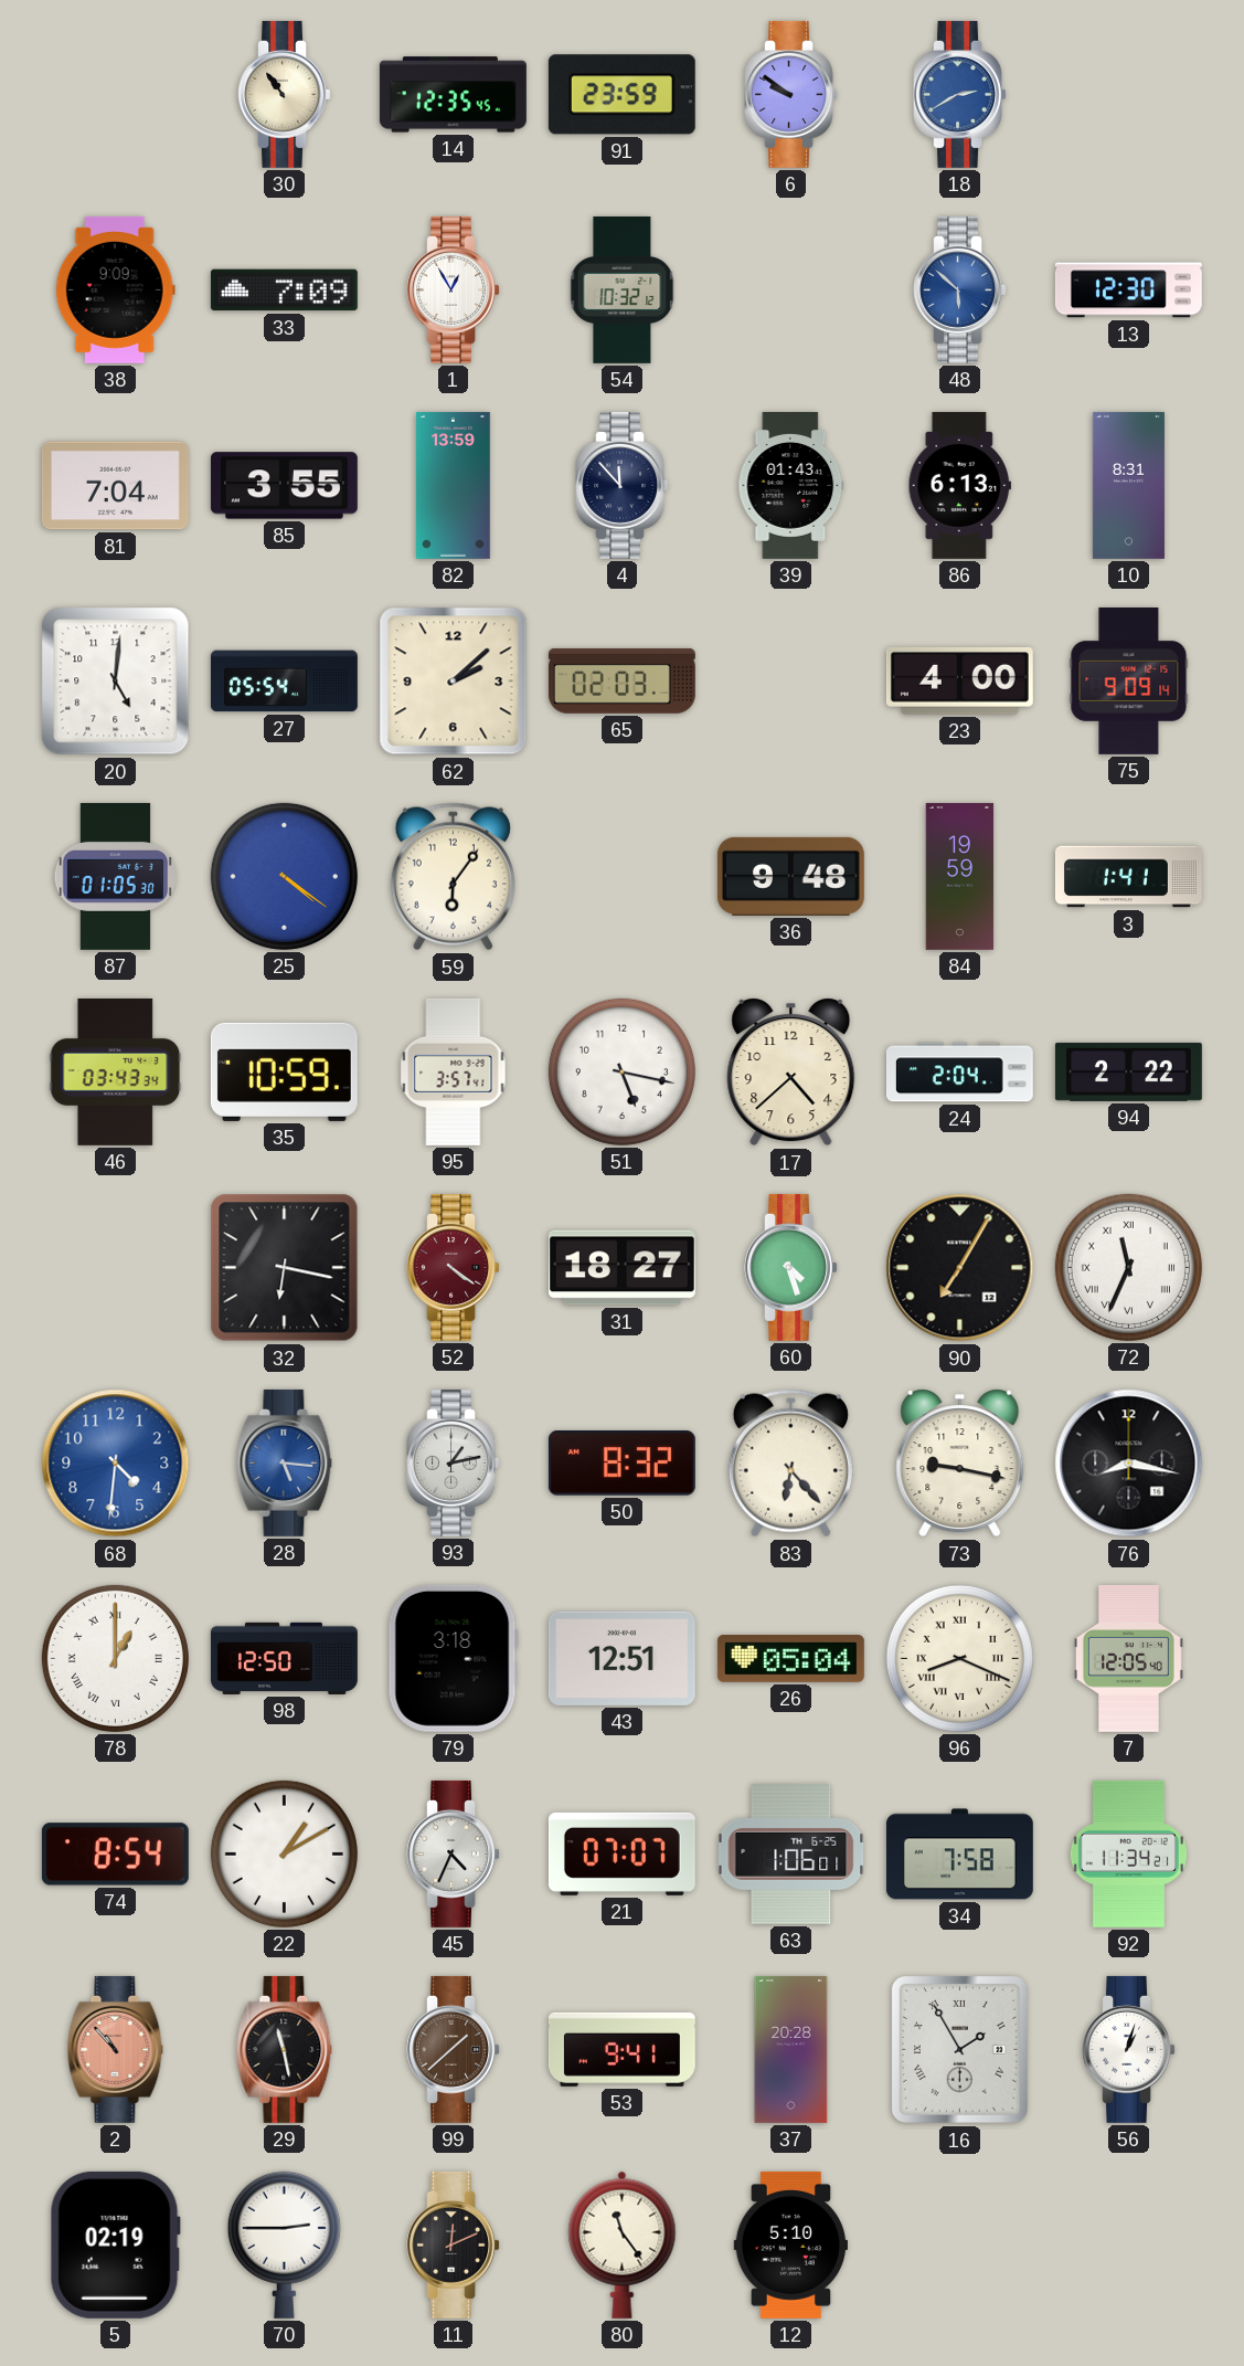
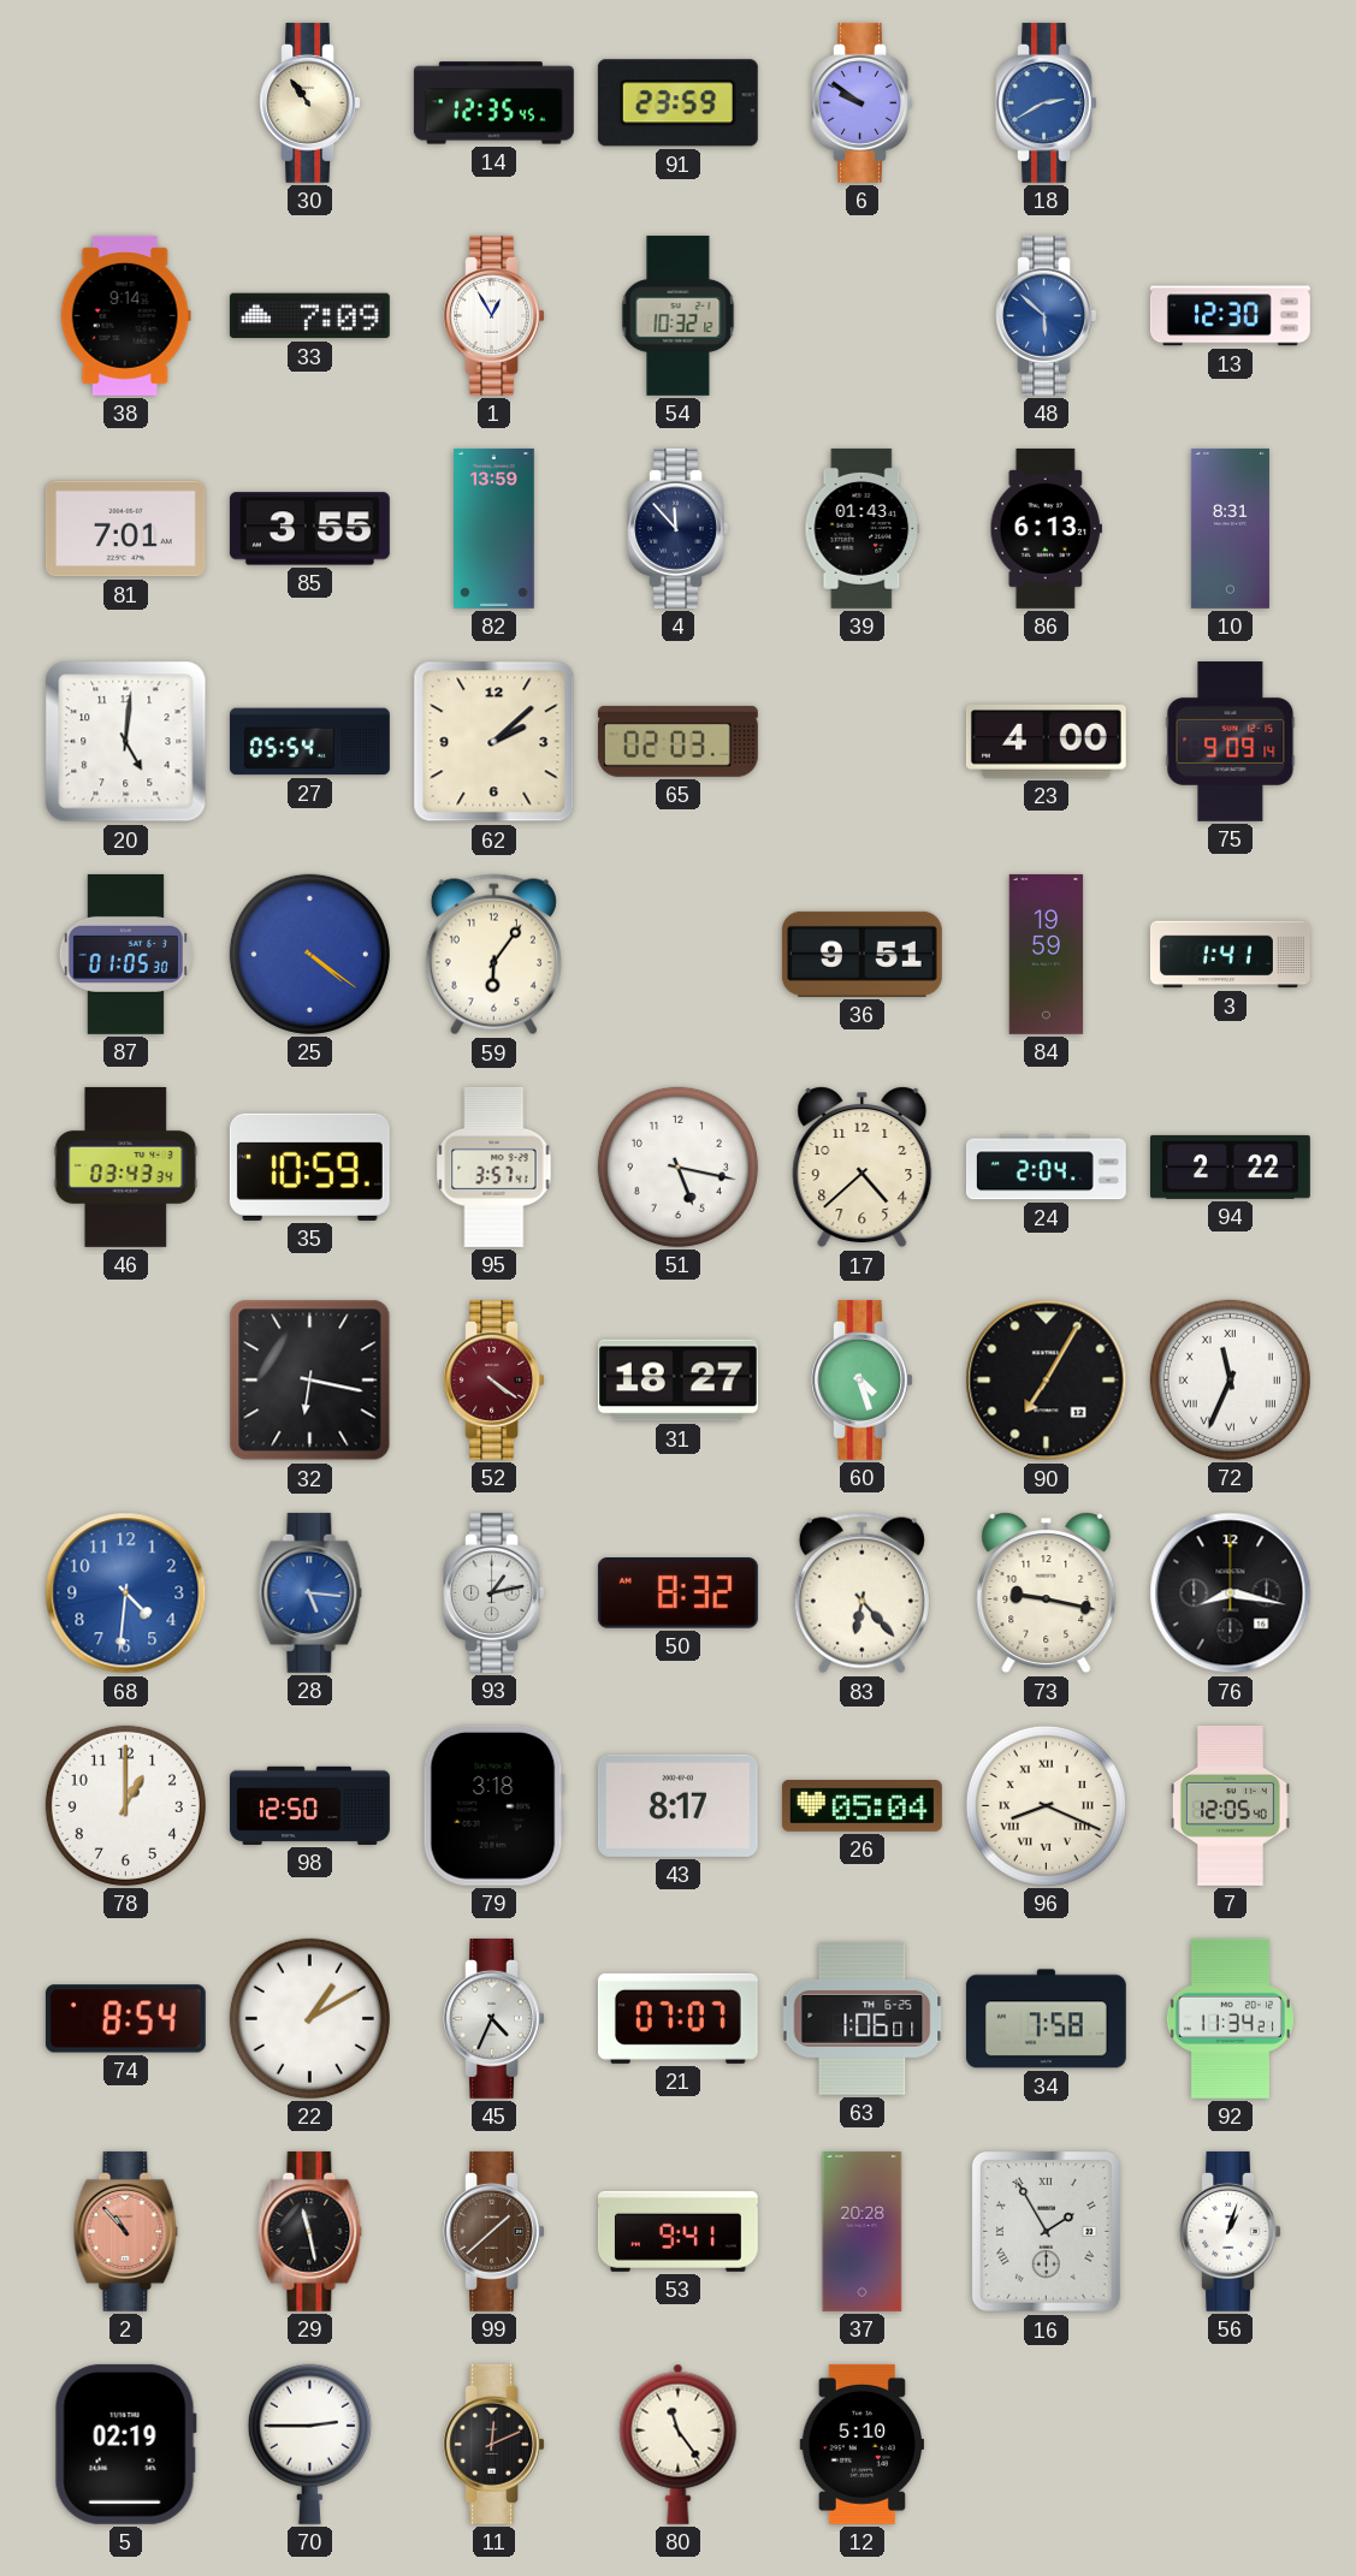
38: 9:09 -> 9:14
81: 7:04 -> 7:01
36: 9:48 -> 9:51
78 numerals: Roman -> Arabic
43: 12:51 -> 8:17
